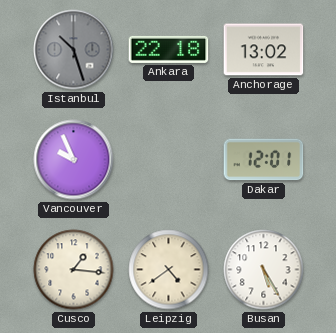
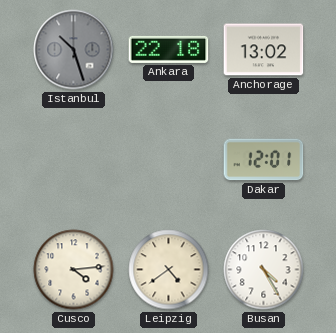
Vancouver: 9:56 -> none
Cusco: 1:16 -> 4:14
Busan: 5:25 -> 4:25
